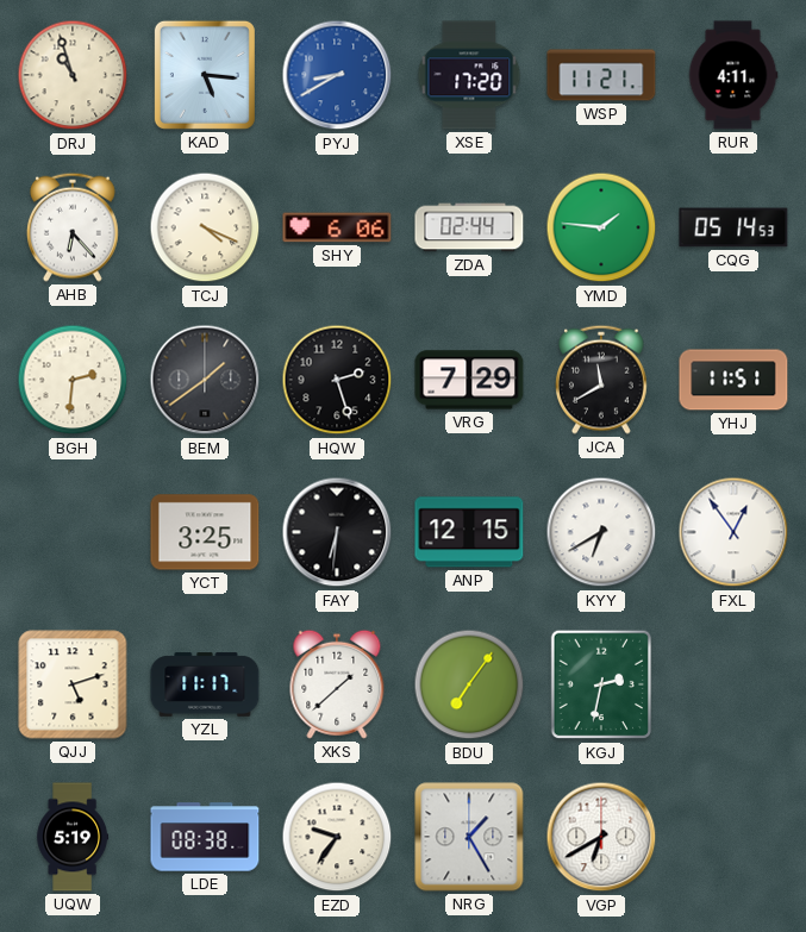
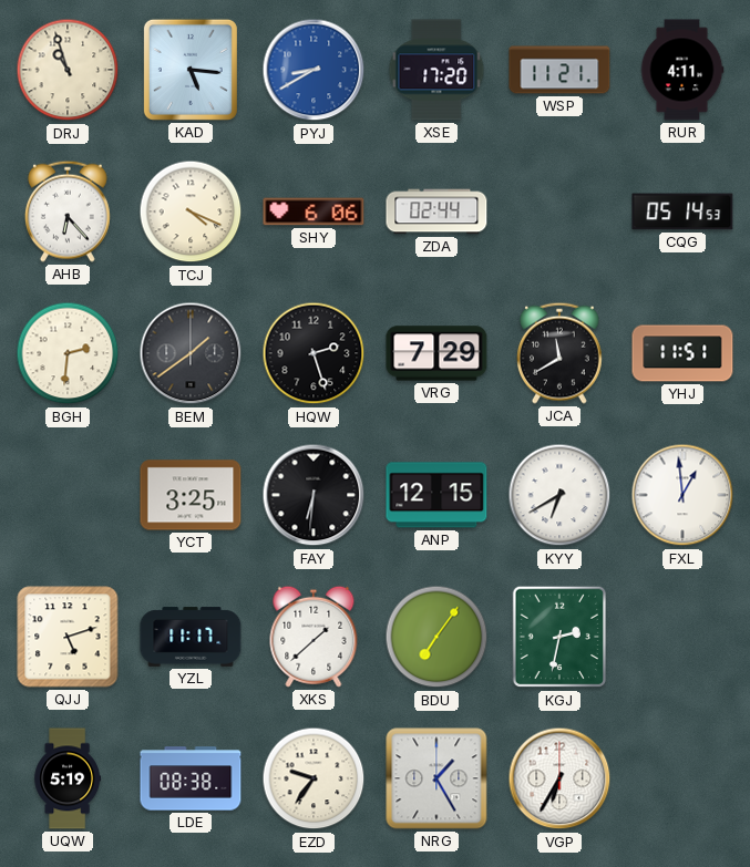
YMD: 1:46 -> none
FXL: 12:54 -> 12:59
VGP: 6:40 -> 6:35
